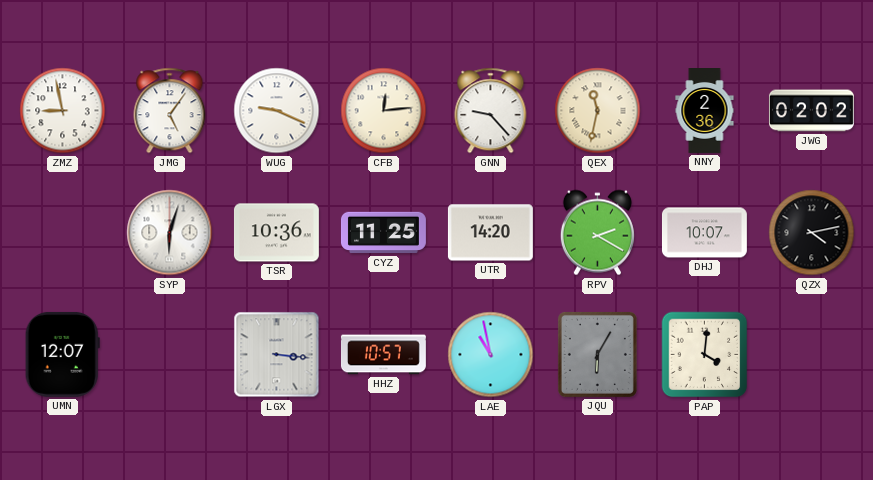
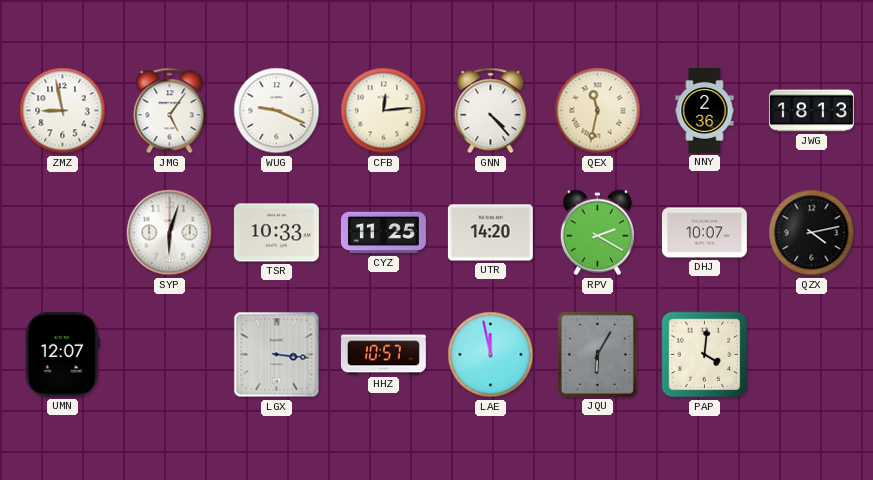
GNN: 9:23 -> 4:23
JWG: 02:02 -> 18:13
TSR: 10:36 -> 10:33
LAE: 10:58 -> 11:58
